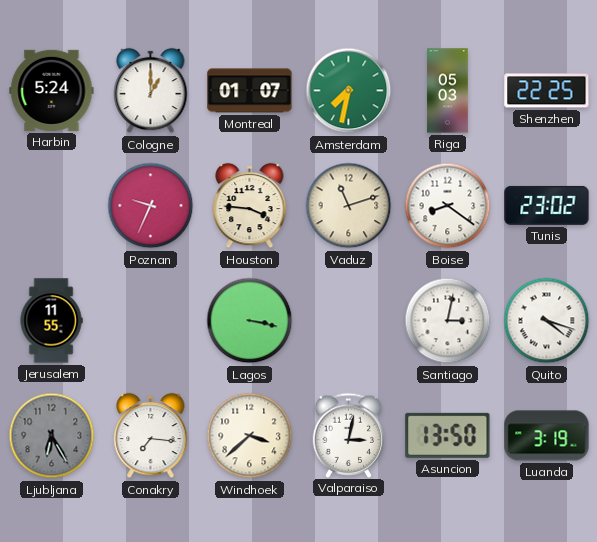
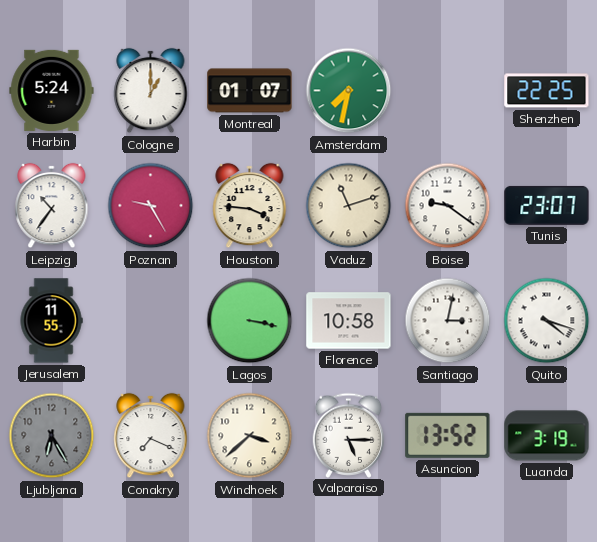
Riga: 05:03 -> none
Leipzig: none -> 10:36
Poznan: 9:34 -> 9:25
Boise: 8:21 -> 9:21
Tunis: 23:02 -> 23:07
Florence: none -> 10:58
Conakry: 7:16 -> 7:19
Valparaiso: 3:02 -> 5:15
Asuncion: 13:50 -> 13:52
